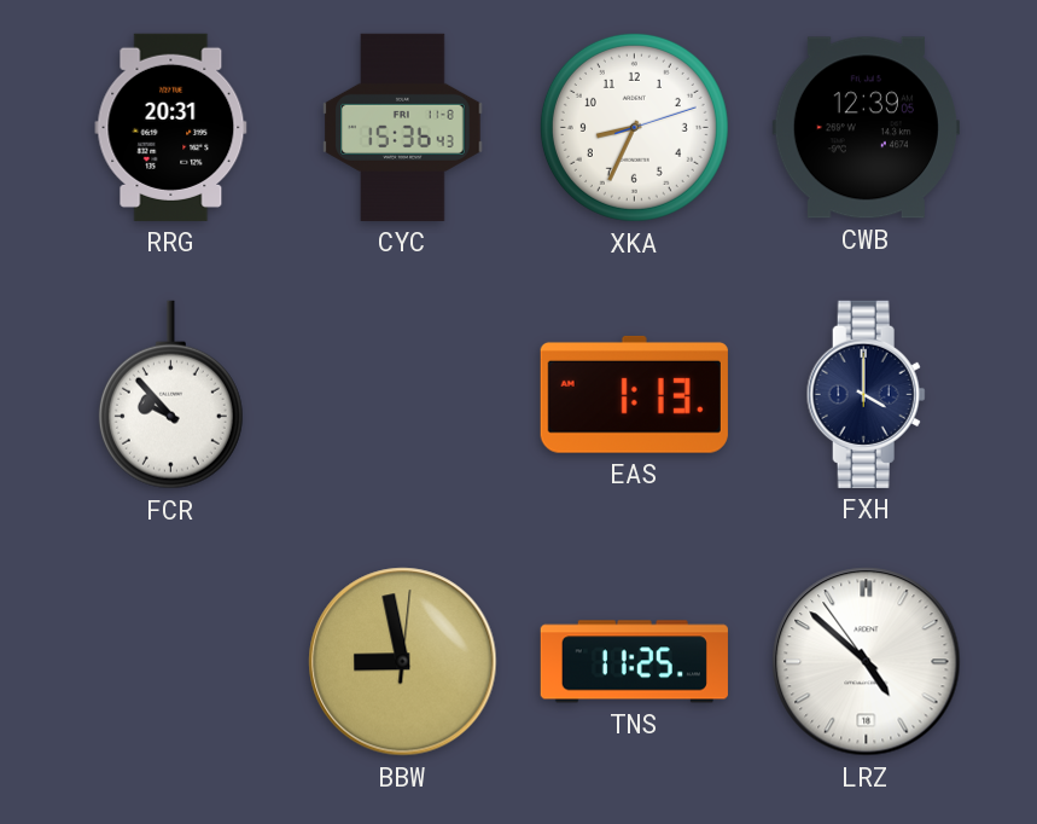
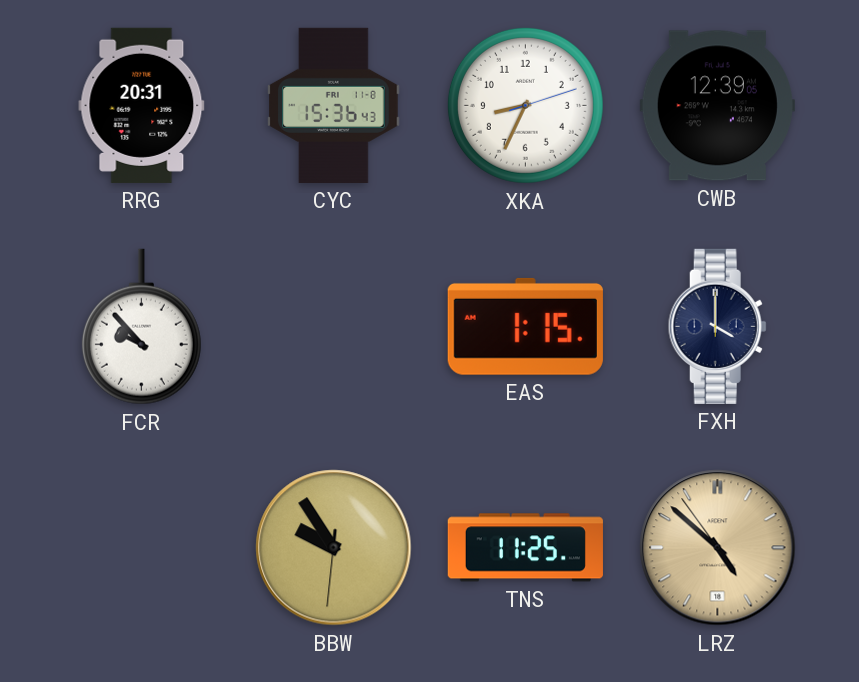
EAS: 1:13 -> 1:15
BBW: 8:58 -> 9:54
LRZ dial: white -> champagne
